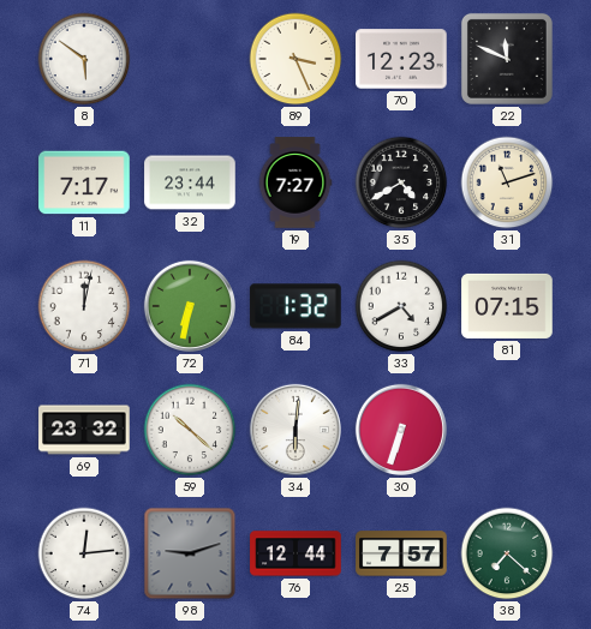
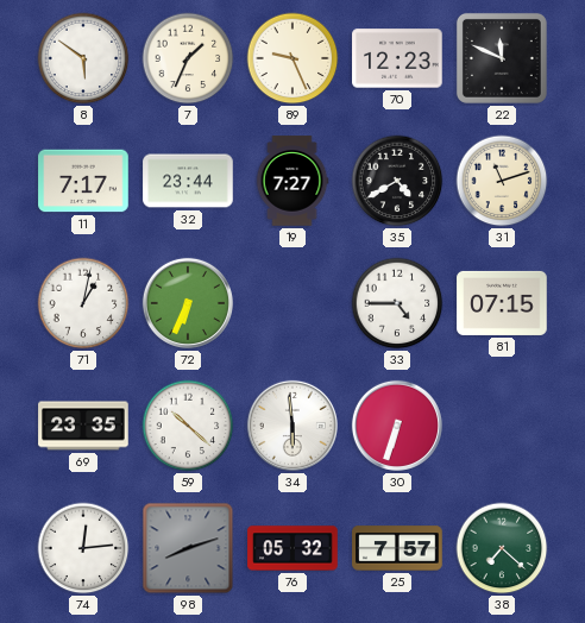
7: none -> 1:34
89: 3:26 -> 9:26
71: 12:02 -> 1:02
72: 6:32 -> 6:34
84: 1:32 -> none
33: 4:40 -> 4:45
69: 23:32 -> 23:35
34: 6:01 -> 5:59
98: 9:12 -> 8:12
76: 12:44 -> 05:32
